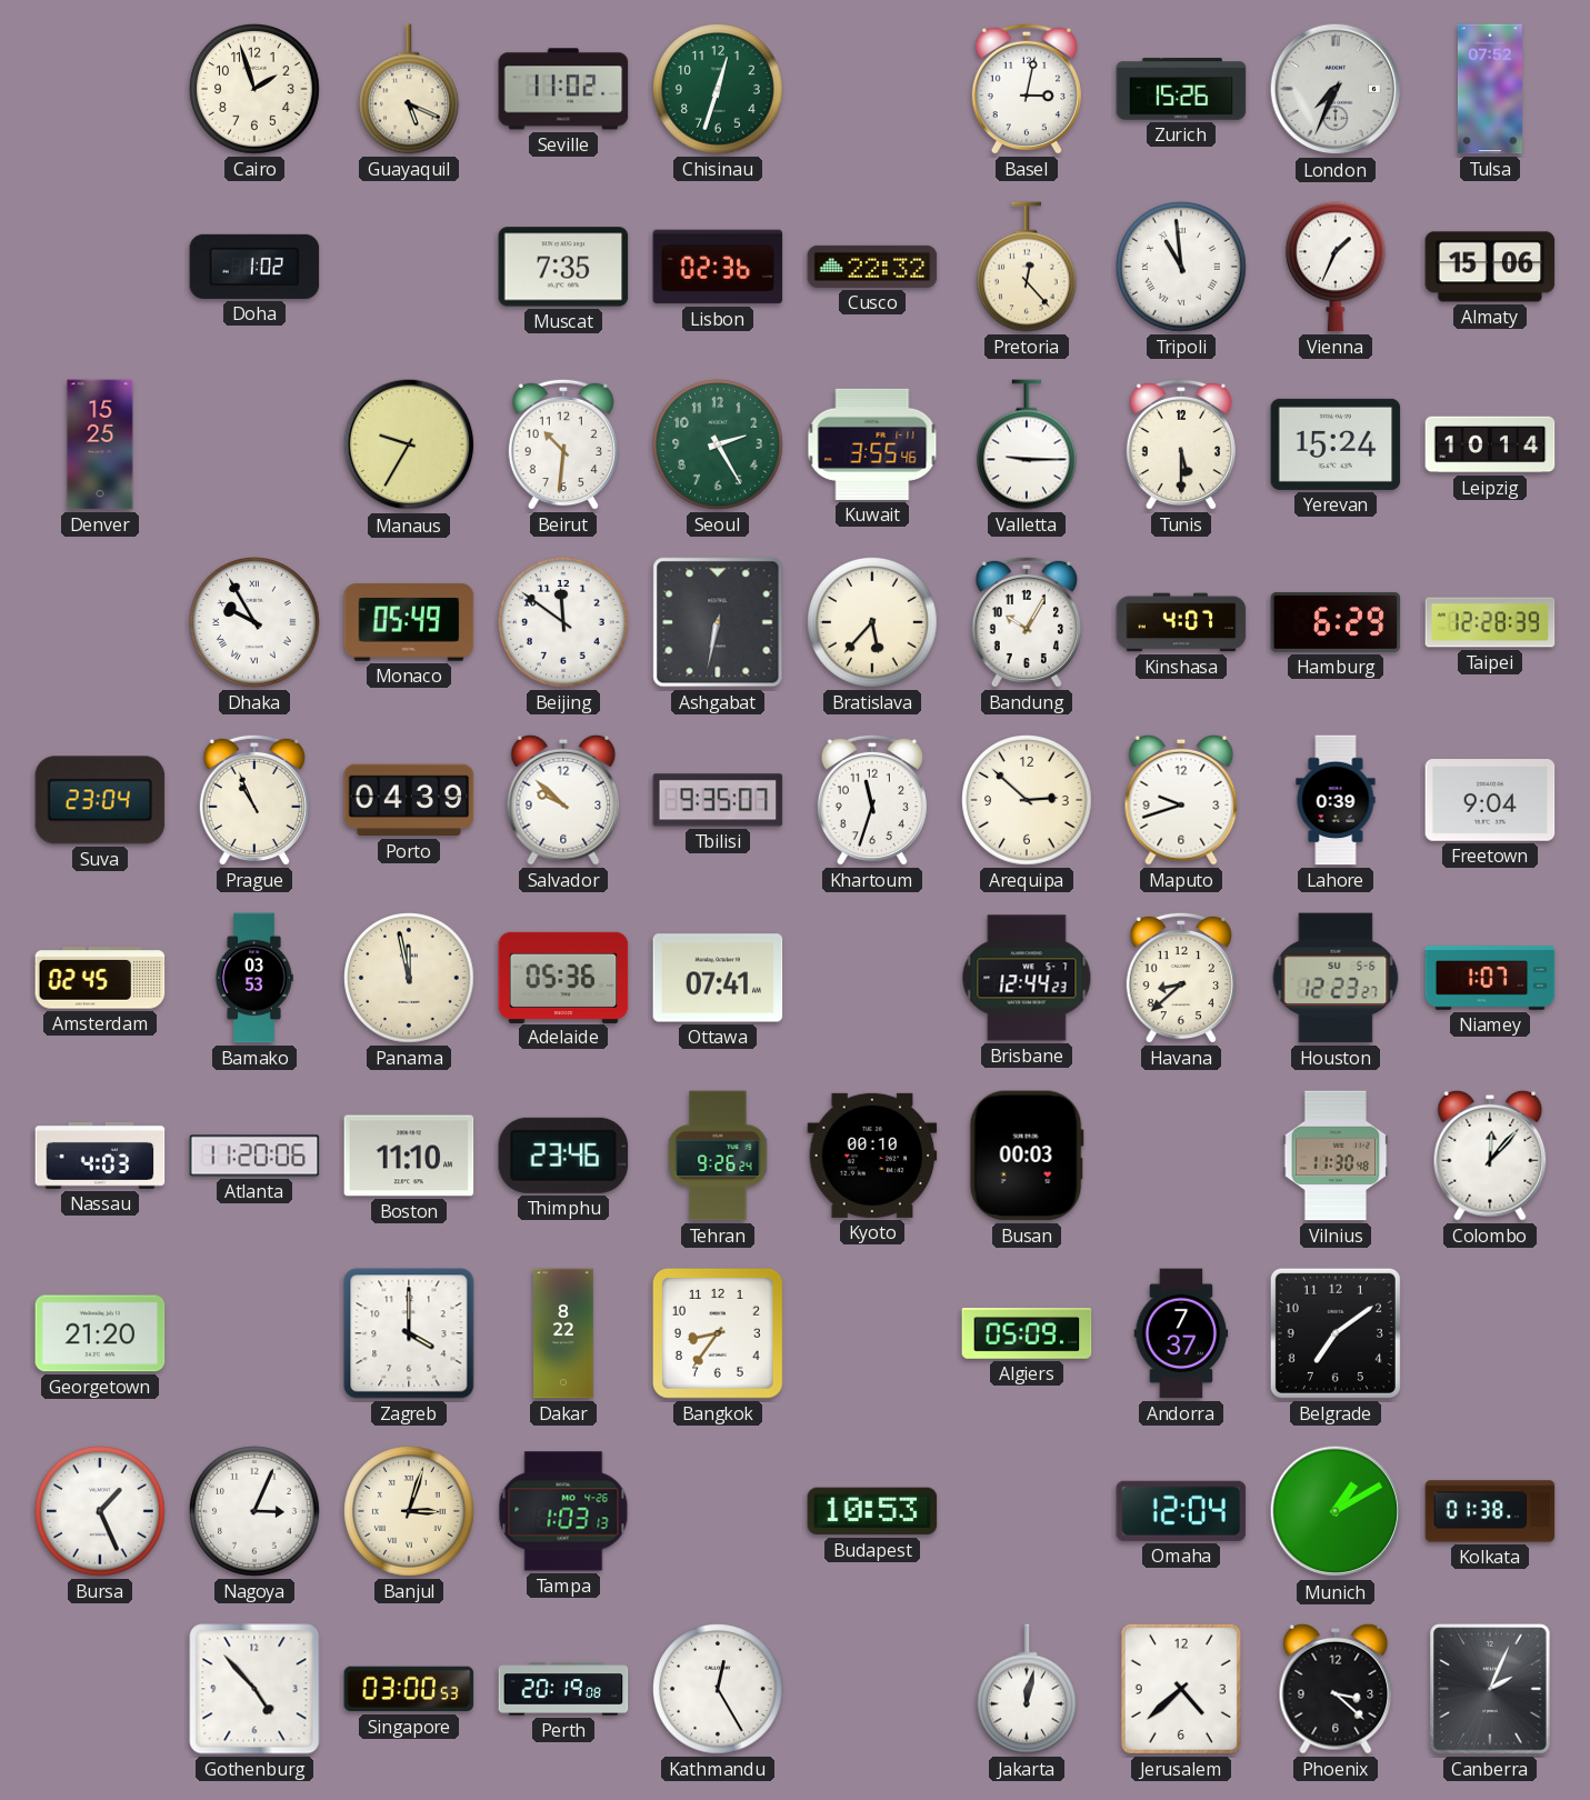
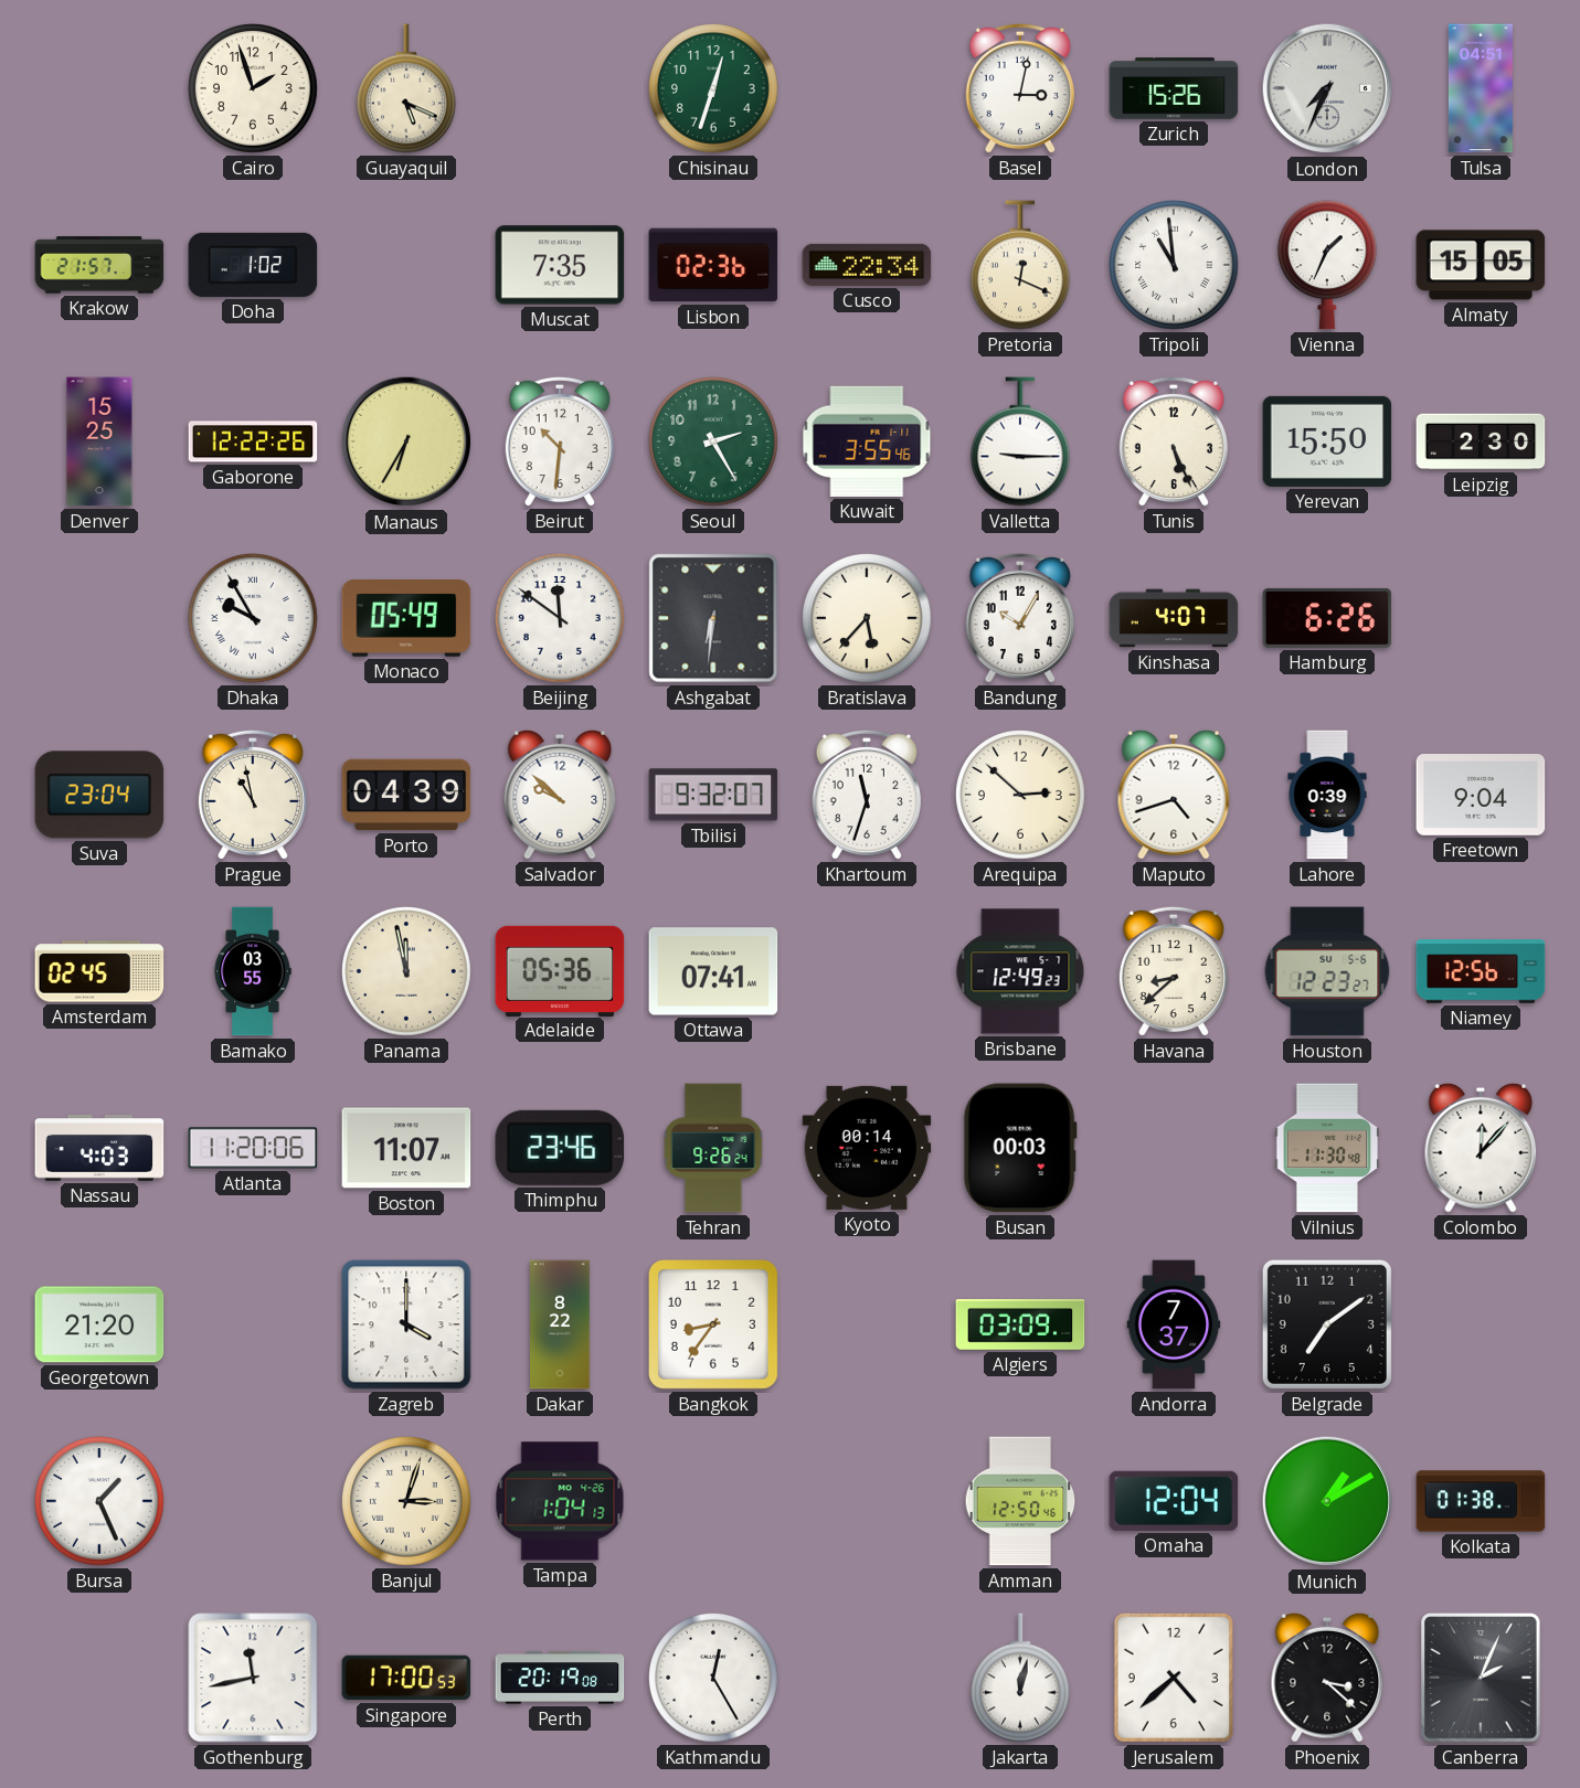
Seville: 11:02 -> none
Tulsa: 07:52 -> 04:51
Krakow: none -> 21:57
Cusco: 22:32 -> 22:34
Pretoria: 12:23 -> 12:19
Almaty: 15:06 -> 15:05
Gaborone: none -> 12:22
Manaus: 9:35 -> 6:35
Tunis: 5:30 -> 5:26
Yerevan: 15:24 -> 15:50
Leipzig: 10:14 -> 2:30
Ashgabat: 6:32 -> 6:31
Hamburg: 6:29 -> 6:26
Taipei: 12:28 -> none
Prague: 10:56 -> 10:58
Tbilisi: 9:35 -> 9:32
Maputo: 9:42 -> 4:42
Bamako: 03:53 -> 03:55
Brisbane: 12:44 -> 12:49
Niamey: 1:07 -> 12:56
Boston: 11:10 -> 11:07
Kyoto: 00:10 -> 00:14
Algiers: 05:09 -> 03:09
Nagoya: 3:04 -> none
Tampa: 1:03 -> 1:04
Budapest: 10:53 -> none
Amman: none -> 12:50
Gothenburg: 4:53 -> 11:43
Singapore: 03:00 -> 17:00
